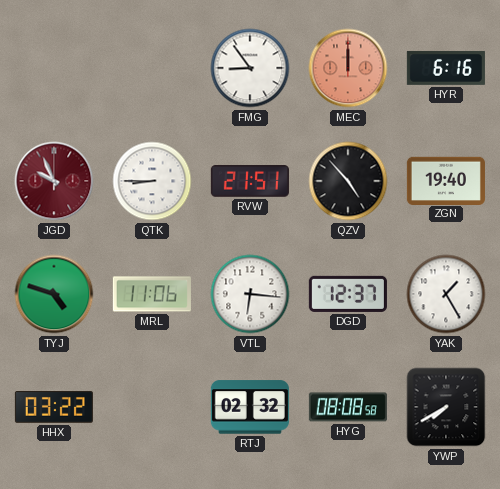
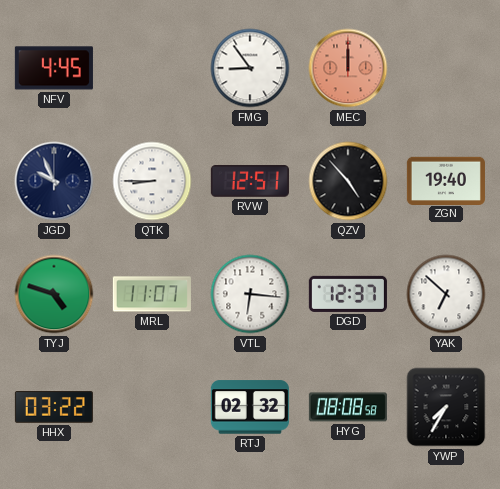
NFV: none -> 4:45
HYR: 6:16 -> none
JGD dial: burgundy -> navy
RVW: 21:51 -> 12:51
MRL: 11:06 -> 11:07
YAK: 1:25 -> 6:52
YWP: 7:40 -> 7:35
